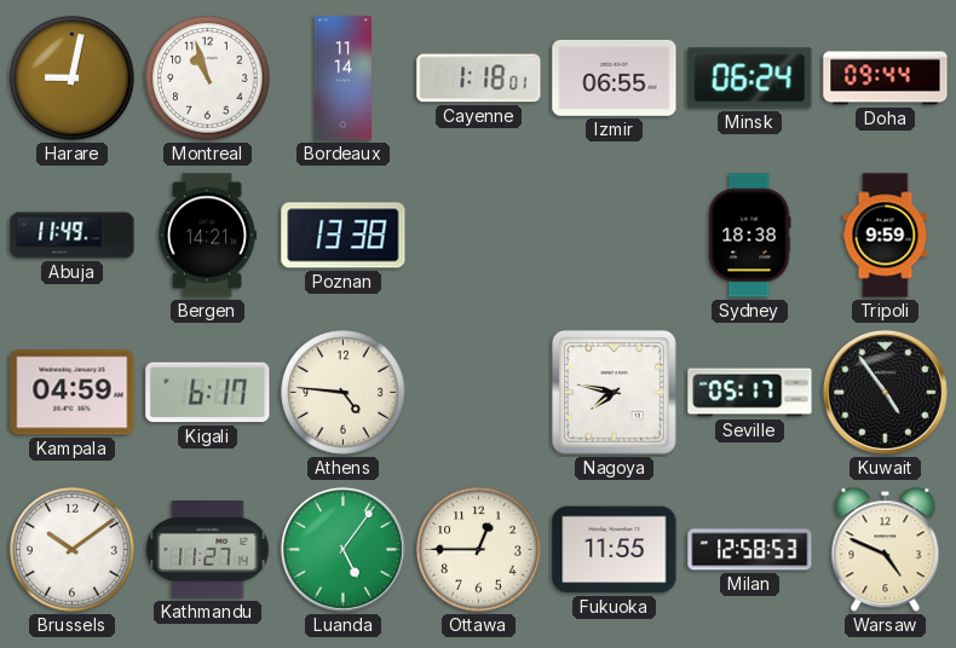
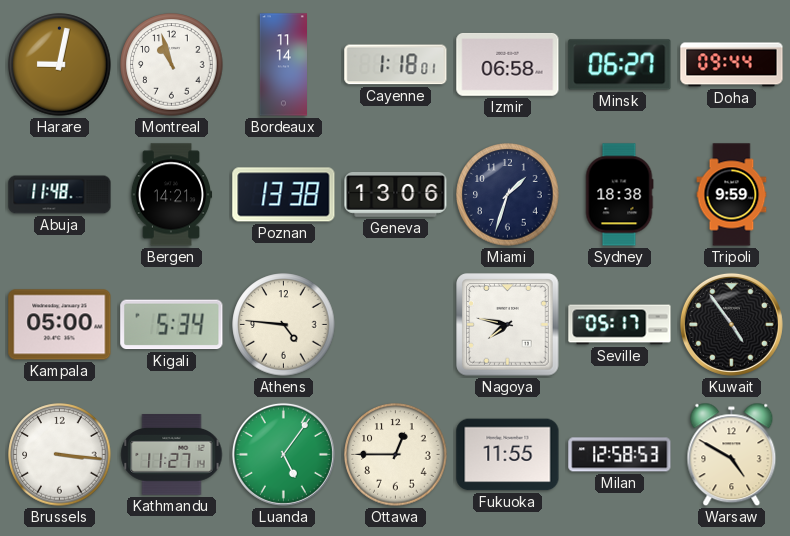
Izmir: 06:55 -> 06:58
Minsk: 06:24 -> 06:27
Abuja: 11:49 -> 11:48
Geneva: none -> 13:06
Miami: none -> 1:33
Kampala: 04:59 -> 05:00
Kigali: 6:17 -> 5:34
Brussels: 10:09 -> 3:16
Warsaw: 4:49 -> 4:50
